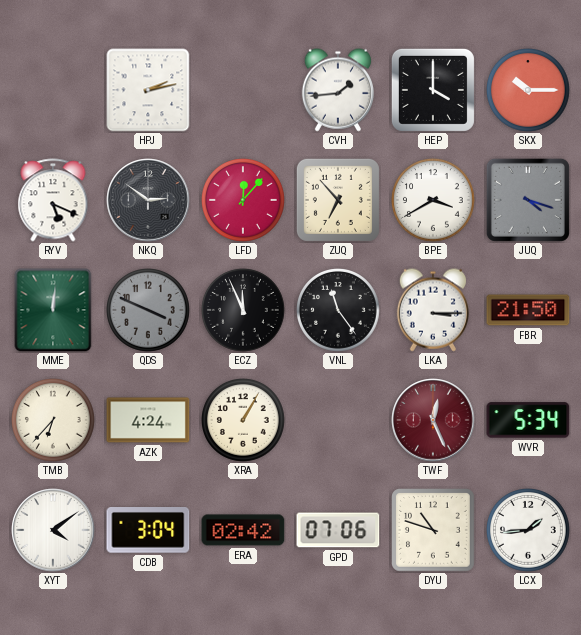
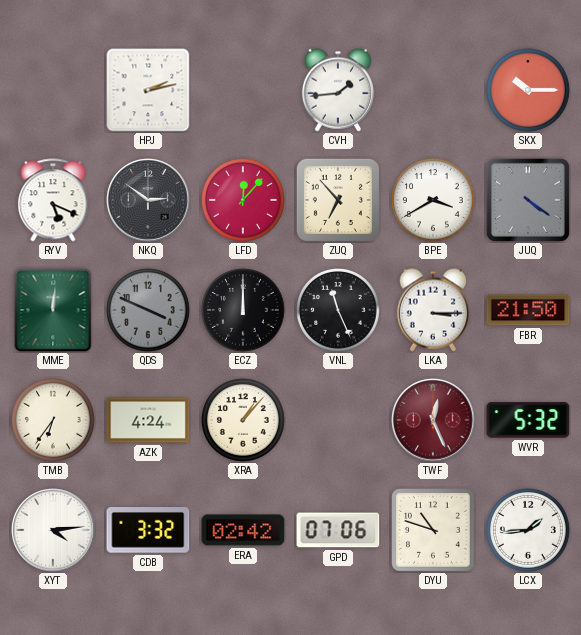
HEP: 4:00 -> none
JUQ: 4:18 -> 4:21
ECZ: 11:56 -> 12:00
VNL: 11:24 -> 11:26
TMB: 6:37 -> 6:36
XRA: 1:05 -> 1:07
WVR: 5:34 -> 5:32
XYT: 4:09 -> 4:14
CDB: 3:04 -> 3:32
